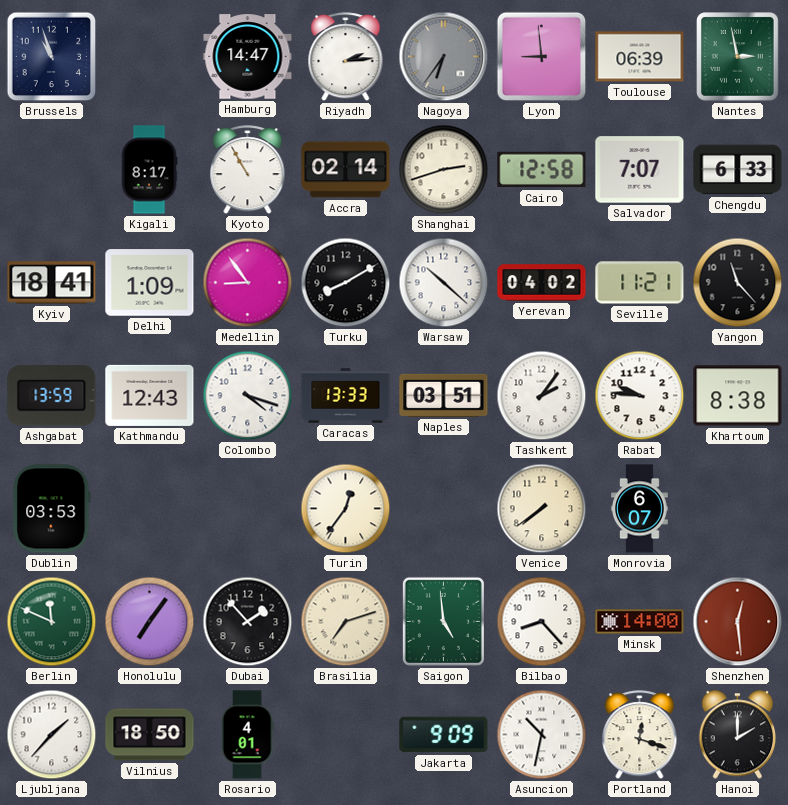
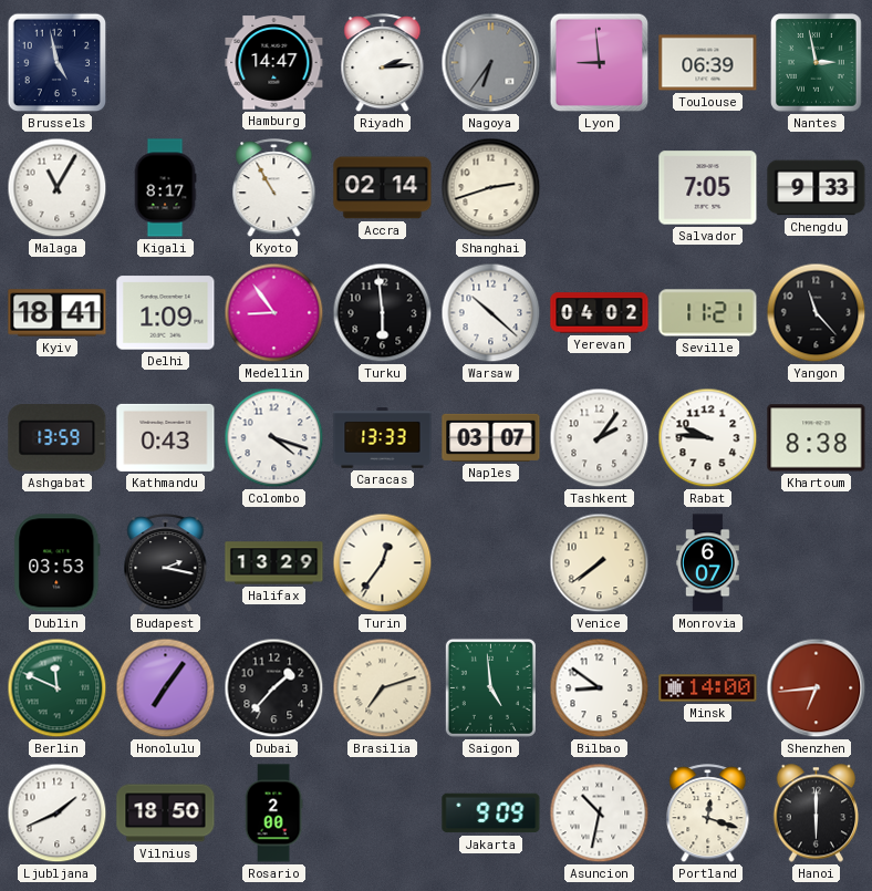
Brussels: 10:57 -> 4:58
Malaga: none -> 11:05
Cairo: 12:58 -> none
Salvador: 7:07 -> 7:05
Chengdu: 6:33 -> 9:33
Turku: 8:10 -> 5:59
Kathmandu: 12:43 -> 0:43
Naples: 03:51 -> 03:07
Budapest: none -> 2:17
Halifax: none -> 13:29
Dubai: 1:53 -> 1:37
Bilbao: 8:23 -> 8:51
Shenzhen: 12:29 -> 6:44
Ljubljana: 1:37 -> 1:41
Rosario: 4:01 -> 2:00
Hanoi: 2:00 -> 6:00
